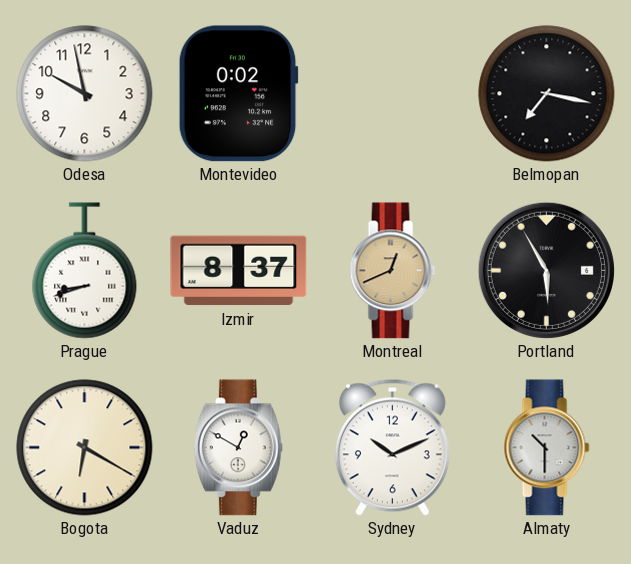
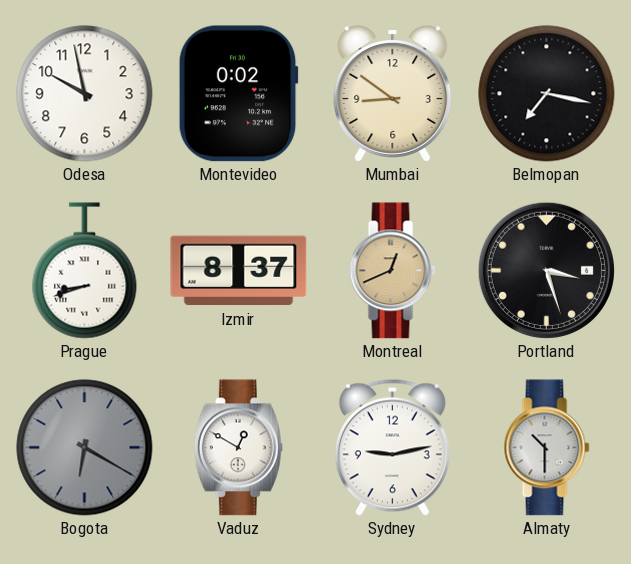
Mumbai: none -> 8:51
Portland: 5:55 -> 3:27
Bogota dial: cream -> grey
Sydney: 10:11 -> 9:13
